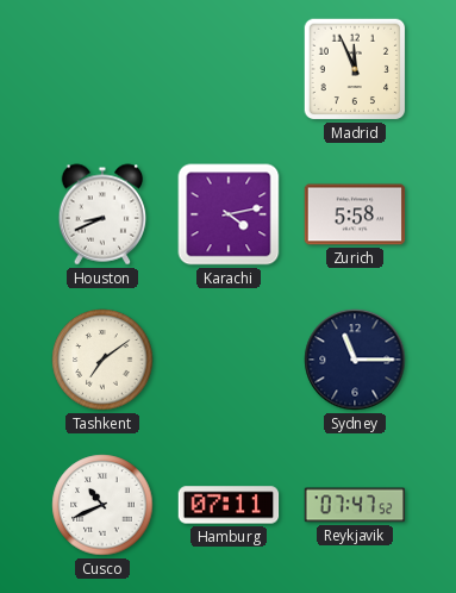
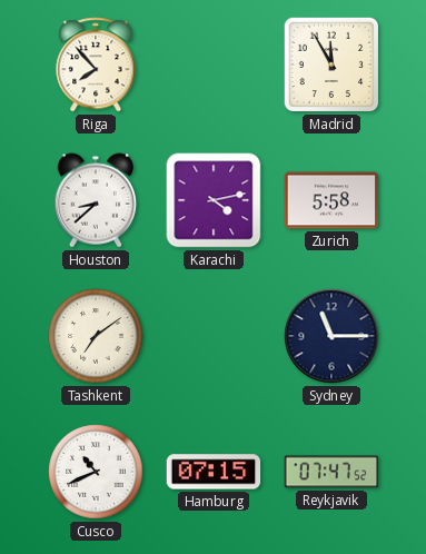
Riga: none -> 7:53
Madrid: 11:56 -> 11:55
Houston: 8:41 -> 8:38
Hamburg: 07:11 -> 07:15
